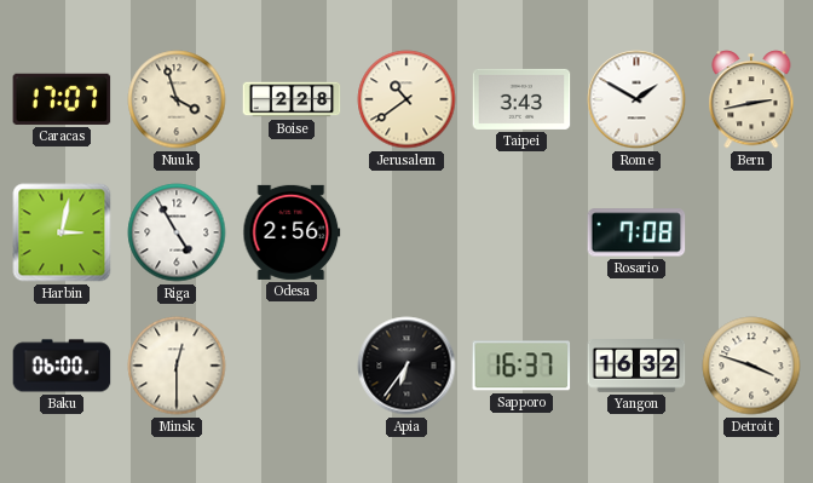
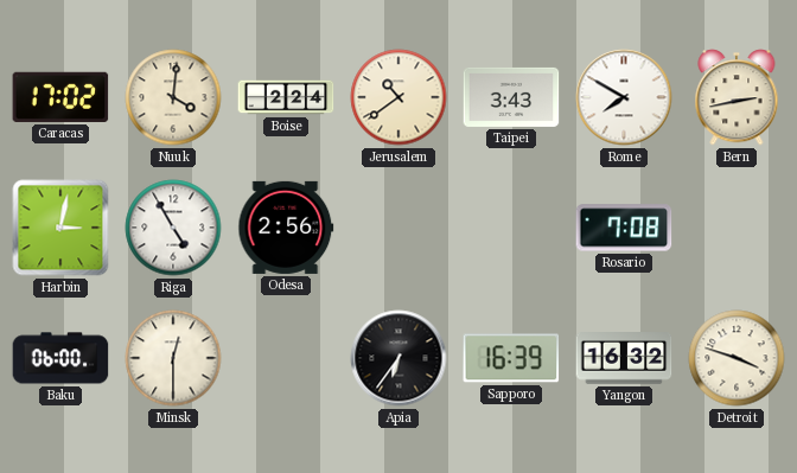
Caracas: 17:07 -> 17:02
Nuuk: 3:57 -> 4:01
Boise: 2:28 -> 2:24
Rome: 1:50 -> 7:50
Sapporo: 16:37 -> 16:39
